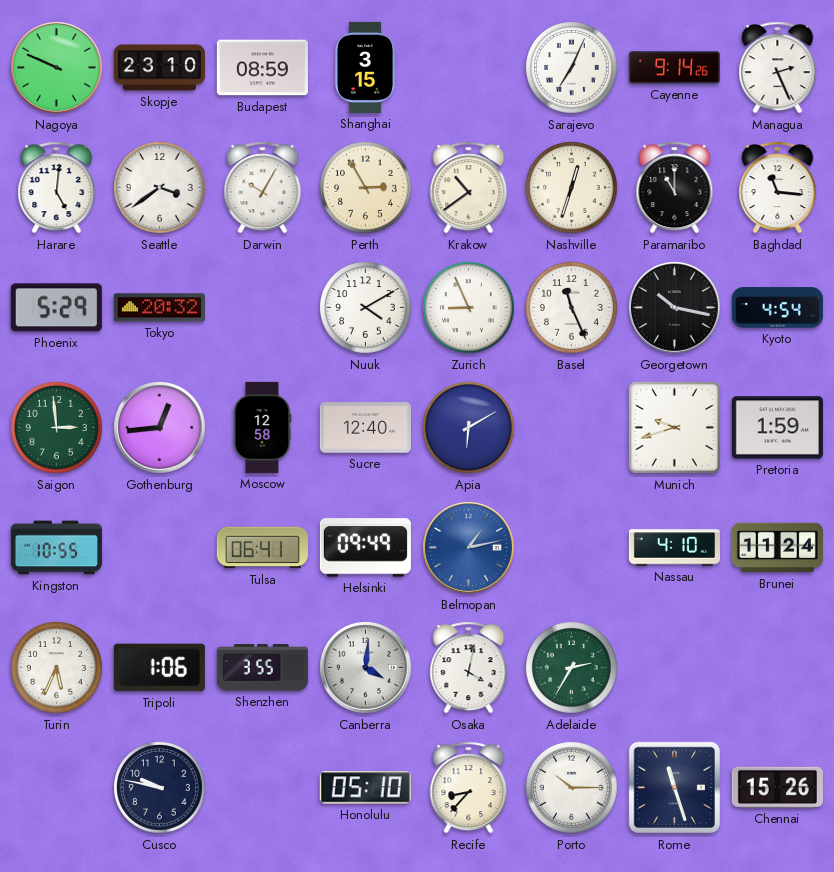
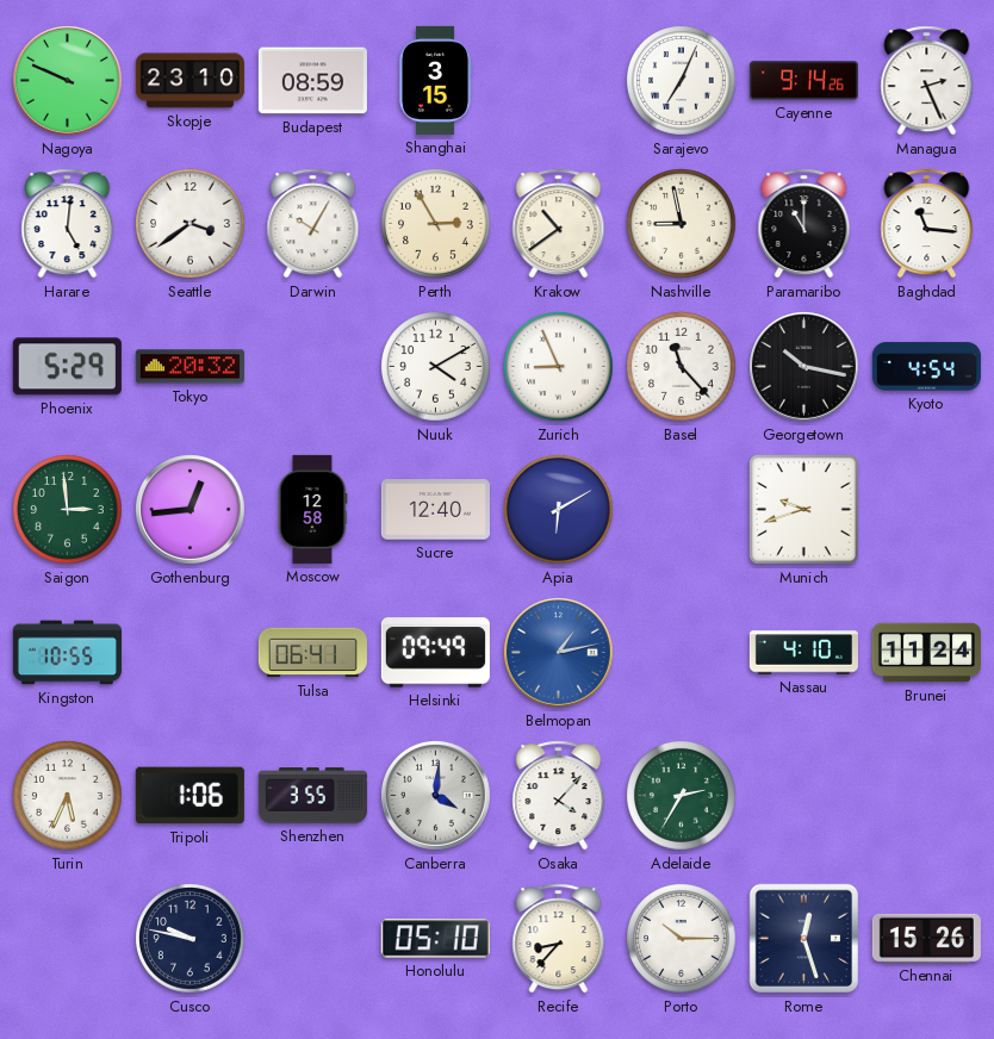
Nashville: 12:33 -> 8:58
Basel: 11:26 -> 11:23
Pretoria: 1:59 -> none
Osaka: 4:02 -> 4:07
Rome: 11:27 -> 12:27
